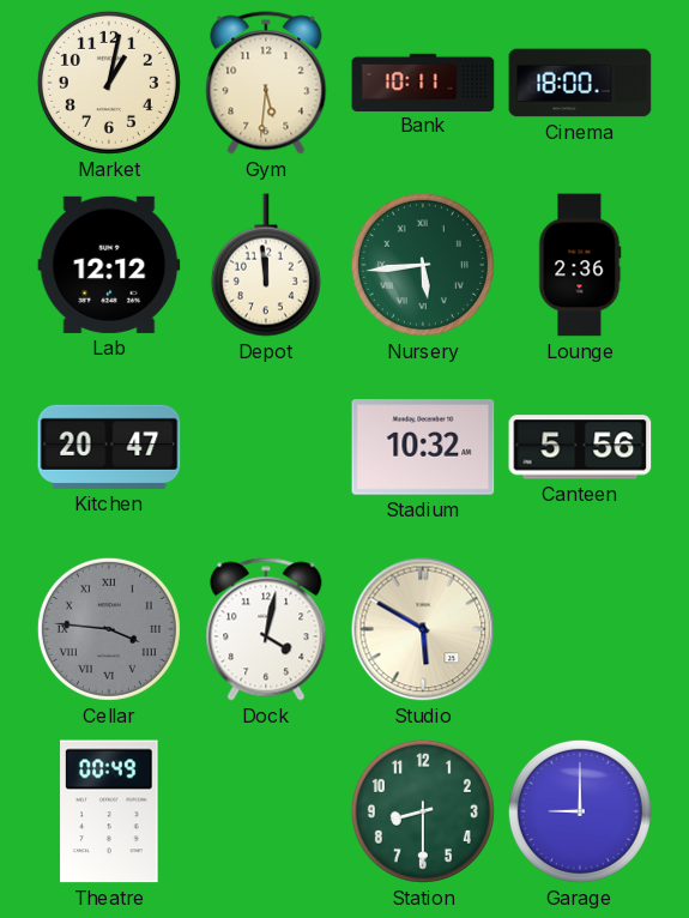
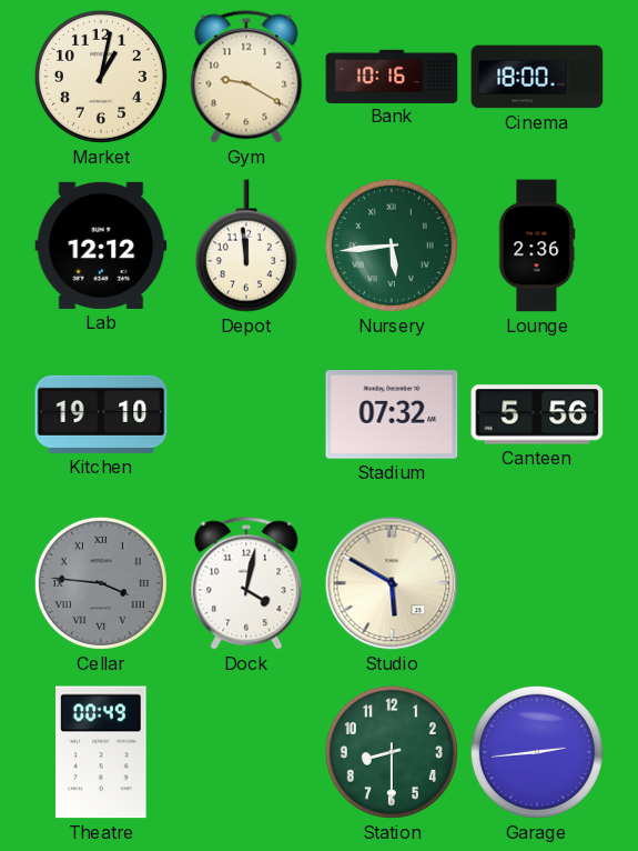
Gym: 5:31 -> 9:20
Bank: 10:11 -> 10:16
Kitchen: 20:47 -> 19:10
Stadium: 10:32 -> 07:32
Garage: 9:00 -> 2:44
